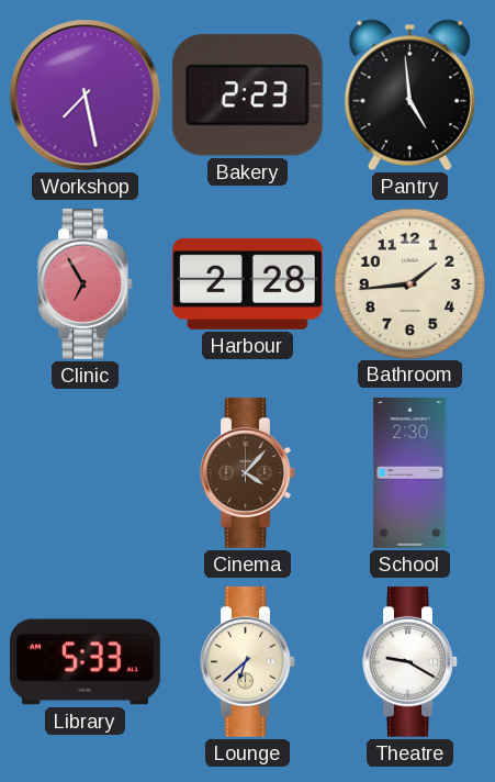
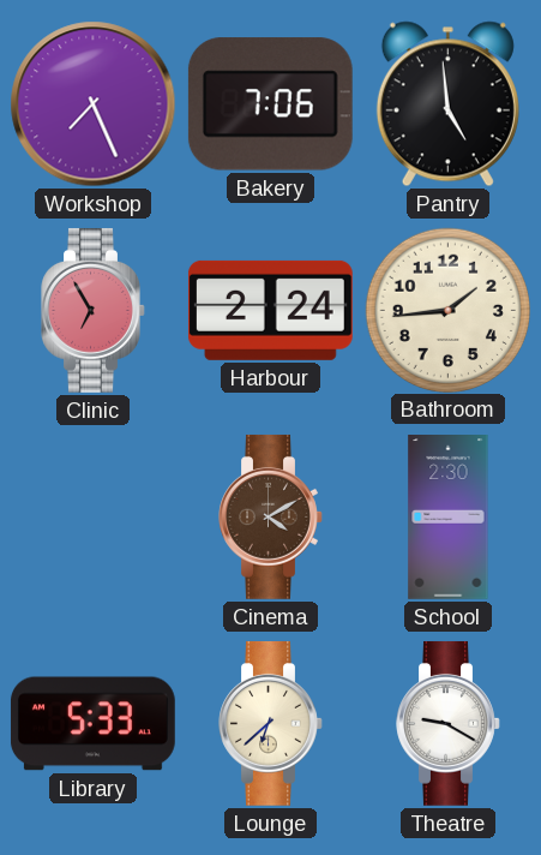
Workshop: 7:28 -> 7:26
Bakery: 2:23 -> 7:06
Harbour: 2:28 -> 2:24
Cinema: 4:07 -> 4:10
